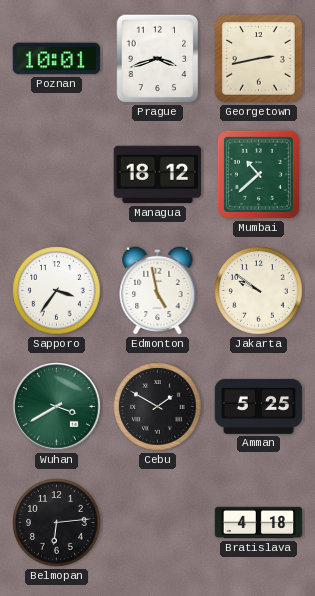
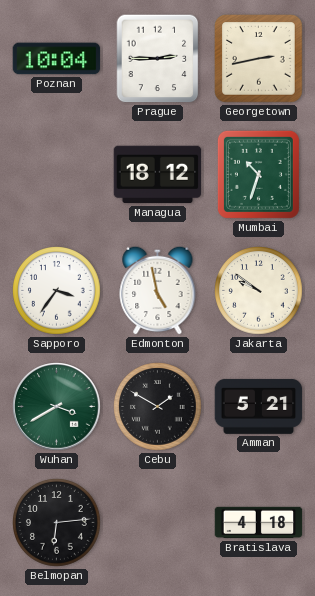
Poznan: 10:01 -> 10:04
Prague: 3:42 -> 2:45
Mumbai: 10:38 -> 10:33
Amman: 5:25 -> 5:21
